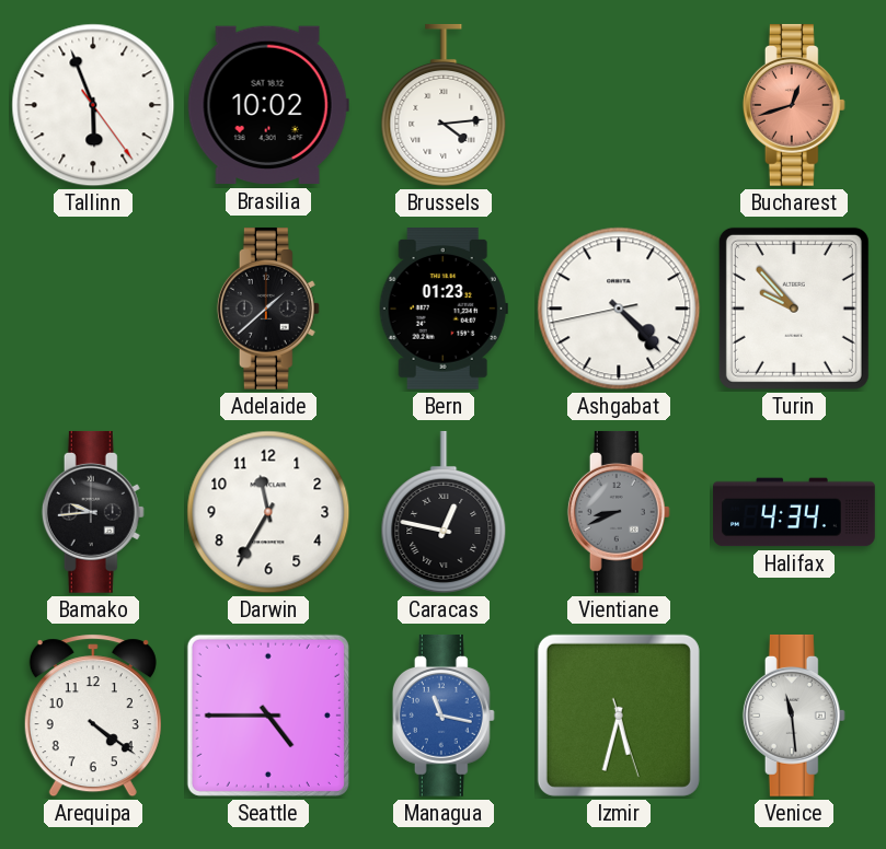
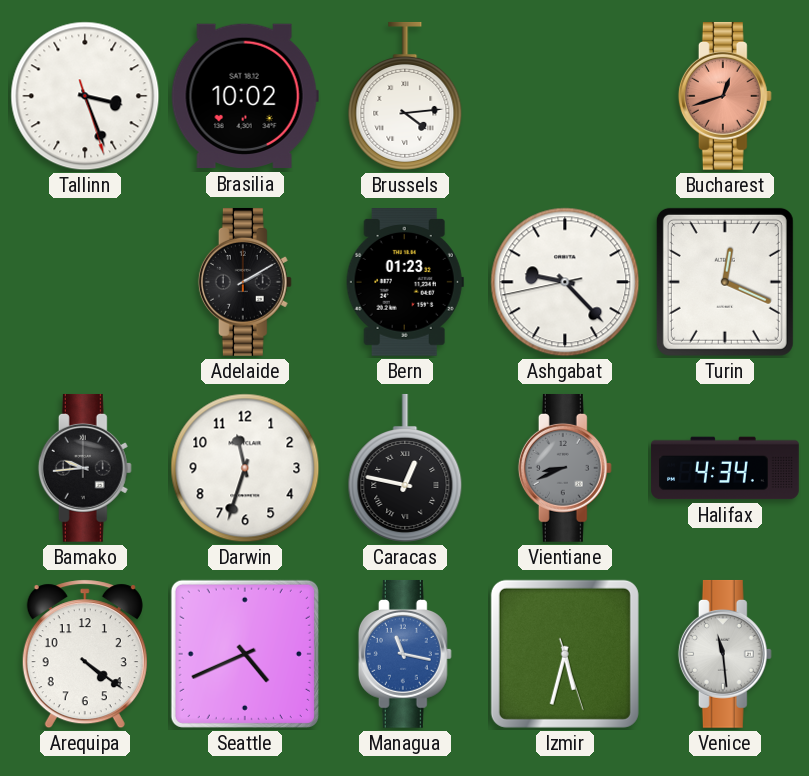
Tallinn: 5:56 -> 3:26
Adelaide: 1:38 -> 2:10
Ashgabat: 4:22 -> 9:22
Turin: 9:53 -> 12:19
Darwin: 11:35 -> 11:33
Seattle: 4:45 -> 4:41
